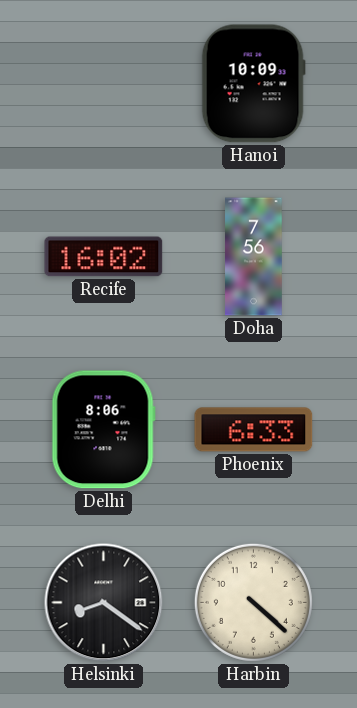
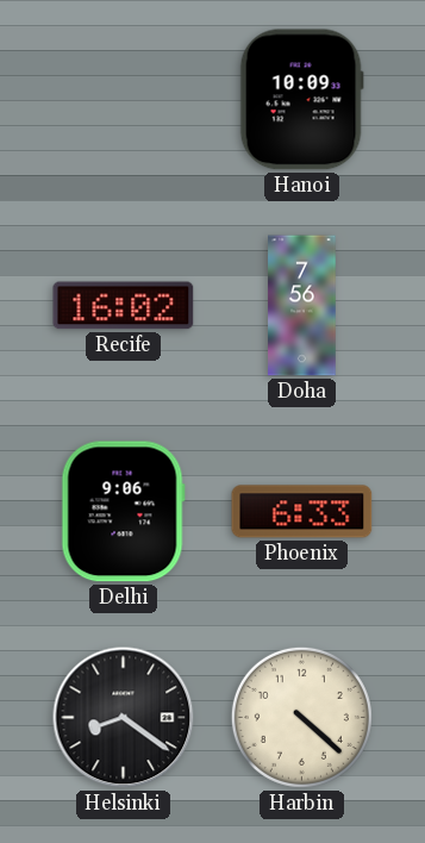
Delhi: 8:06 -> 9:06
